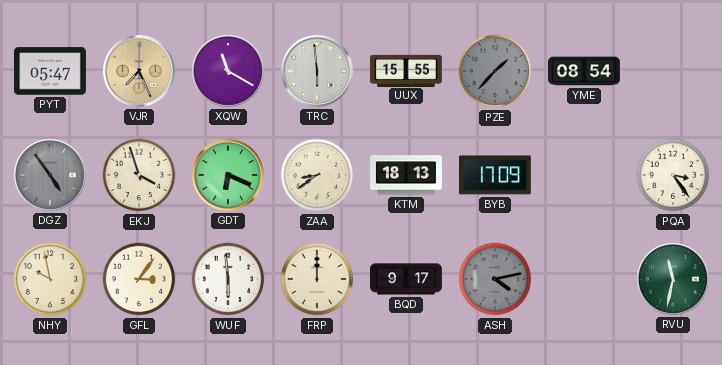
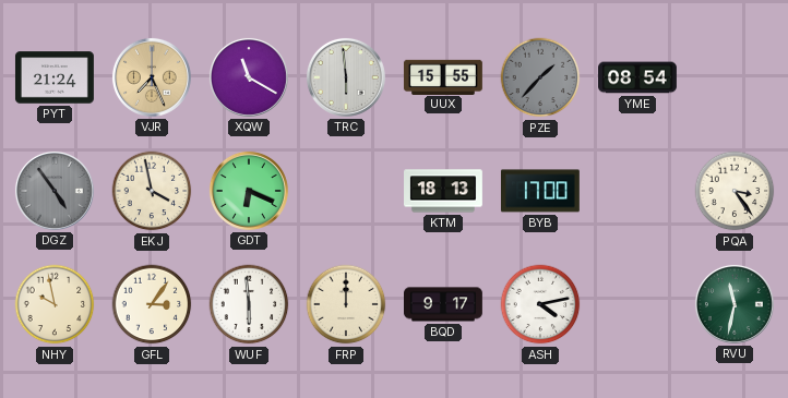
PYT: 05:47 -> 21:24
EKJ: 3:57 -> 3:58
ZAA: 8:39 -> none
BYB: 17:09 -> 17:00
ASH dial: grey -> white
